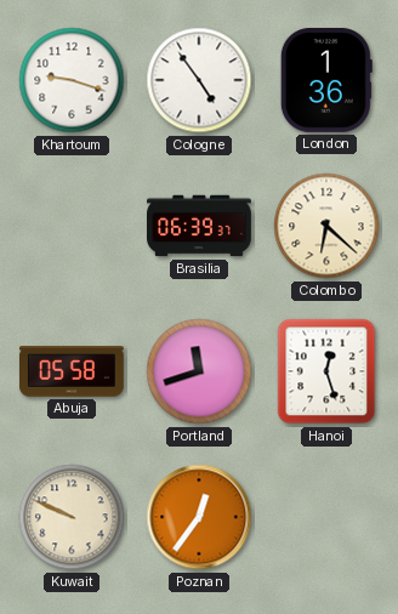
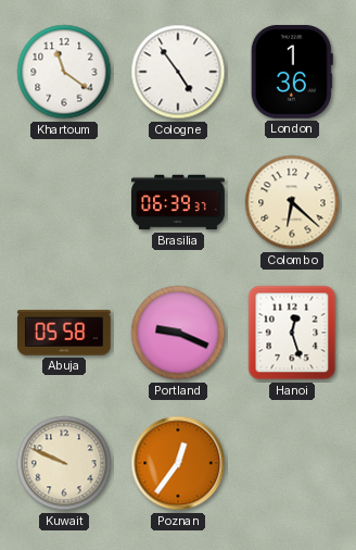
Khartoum: 9:18 -> 11:21
Portland: 11:42 -> 9:19
